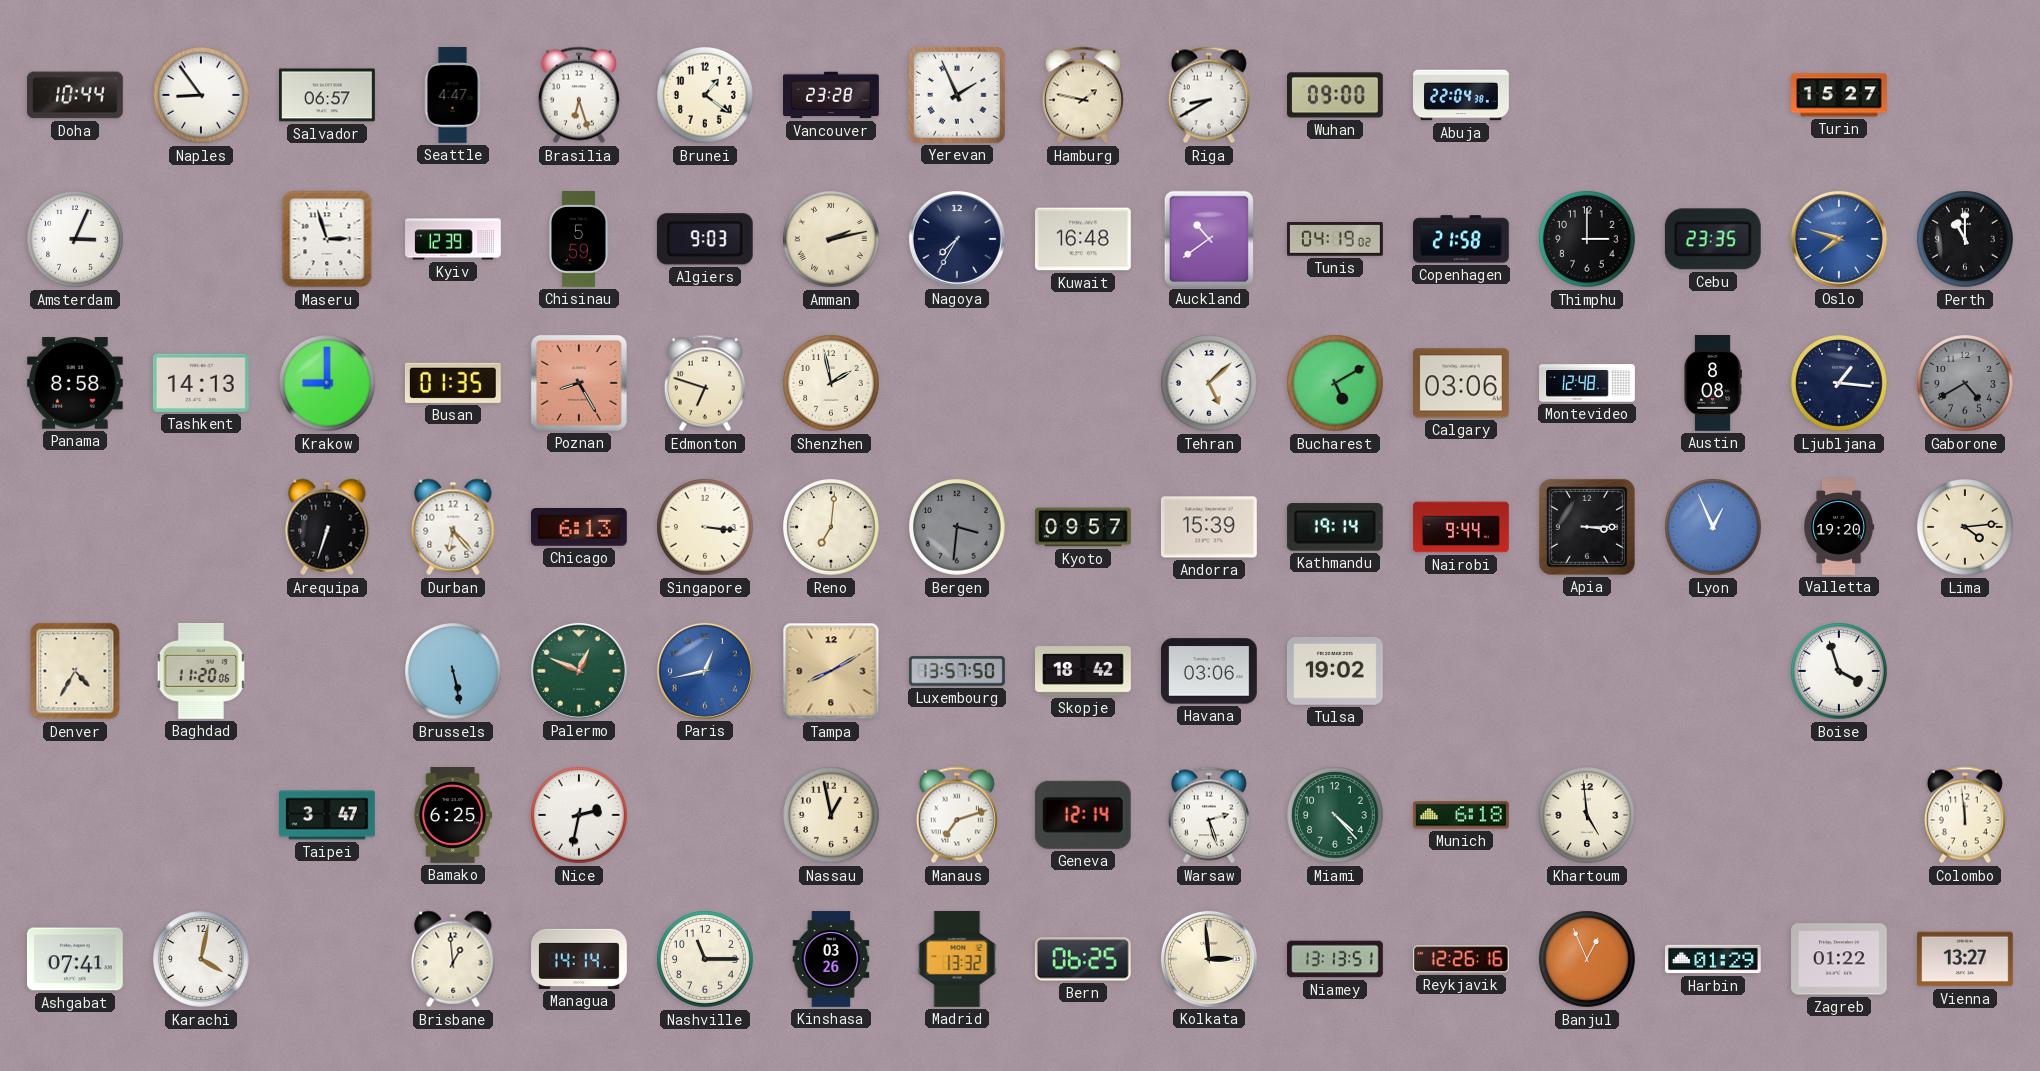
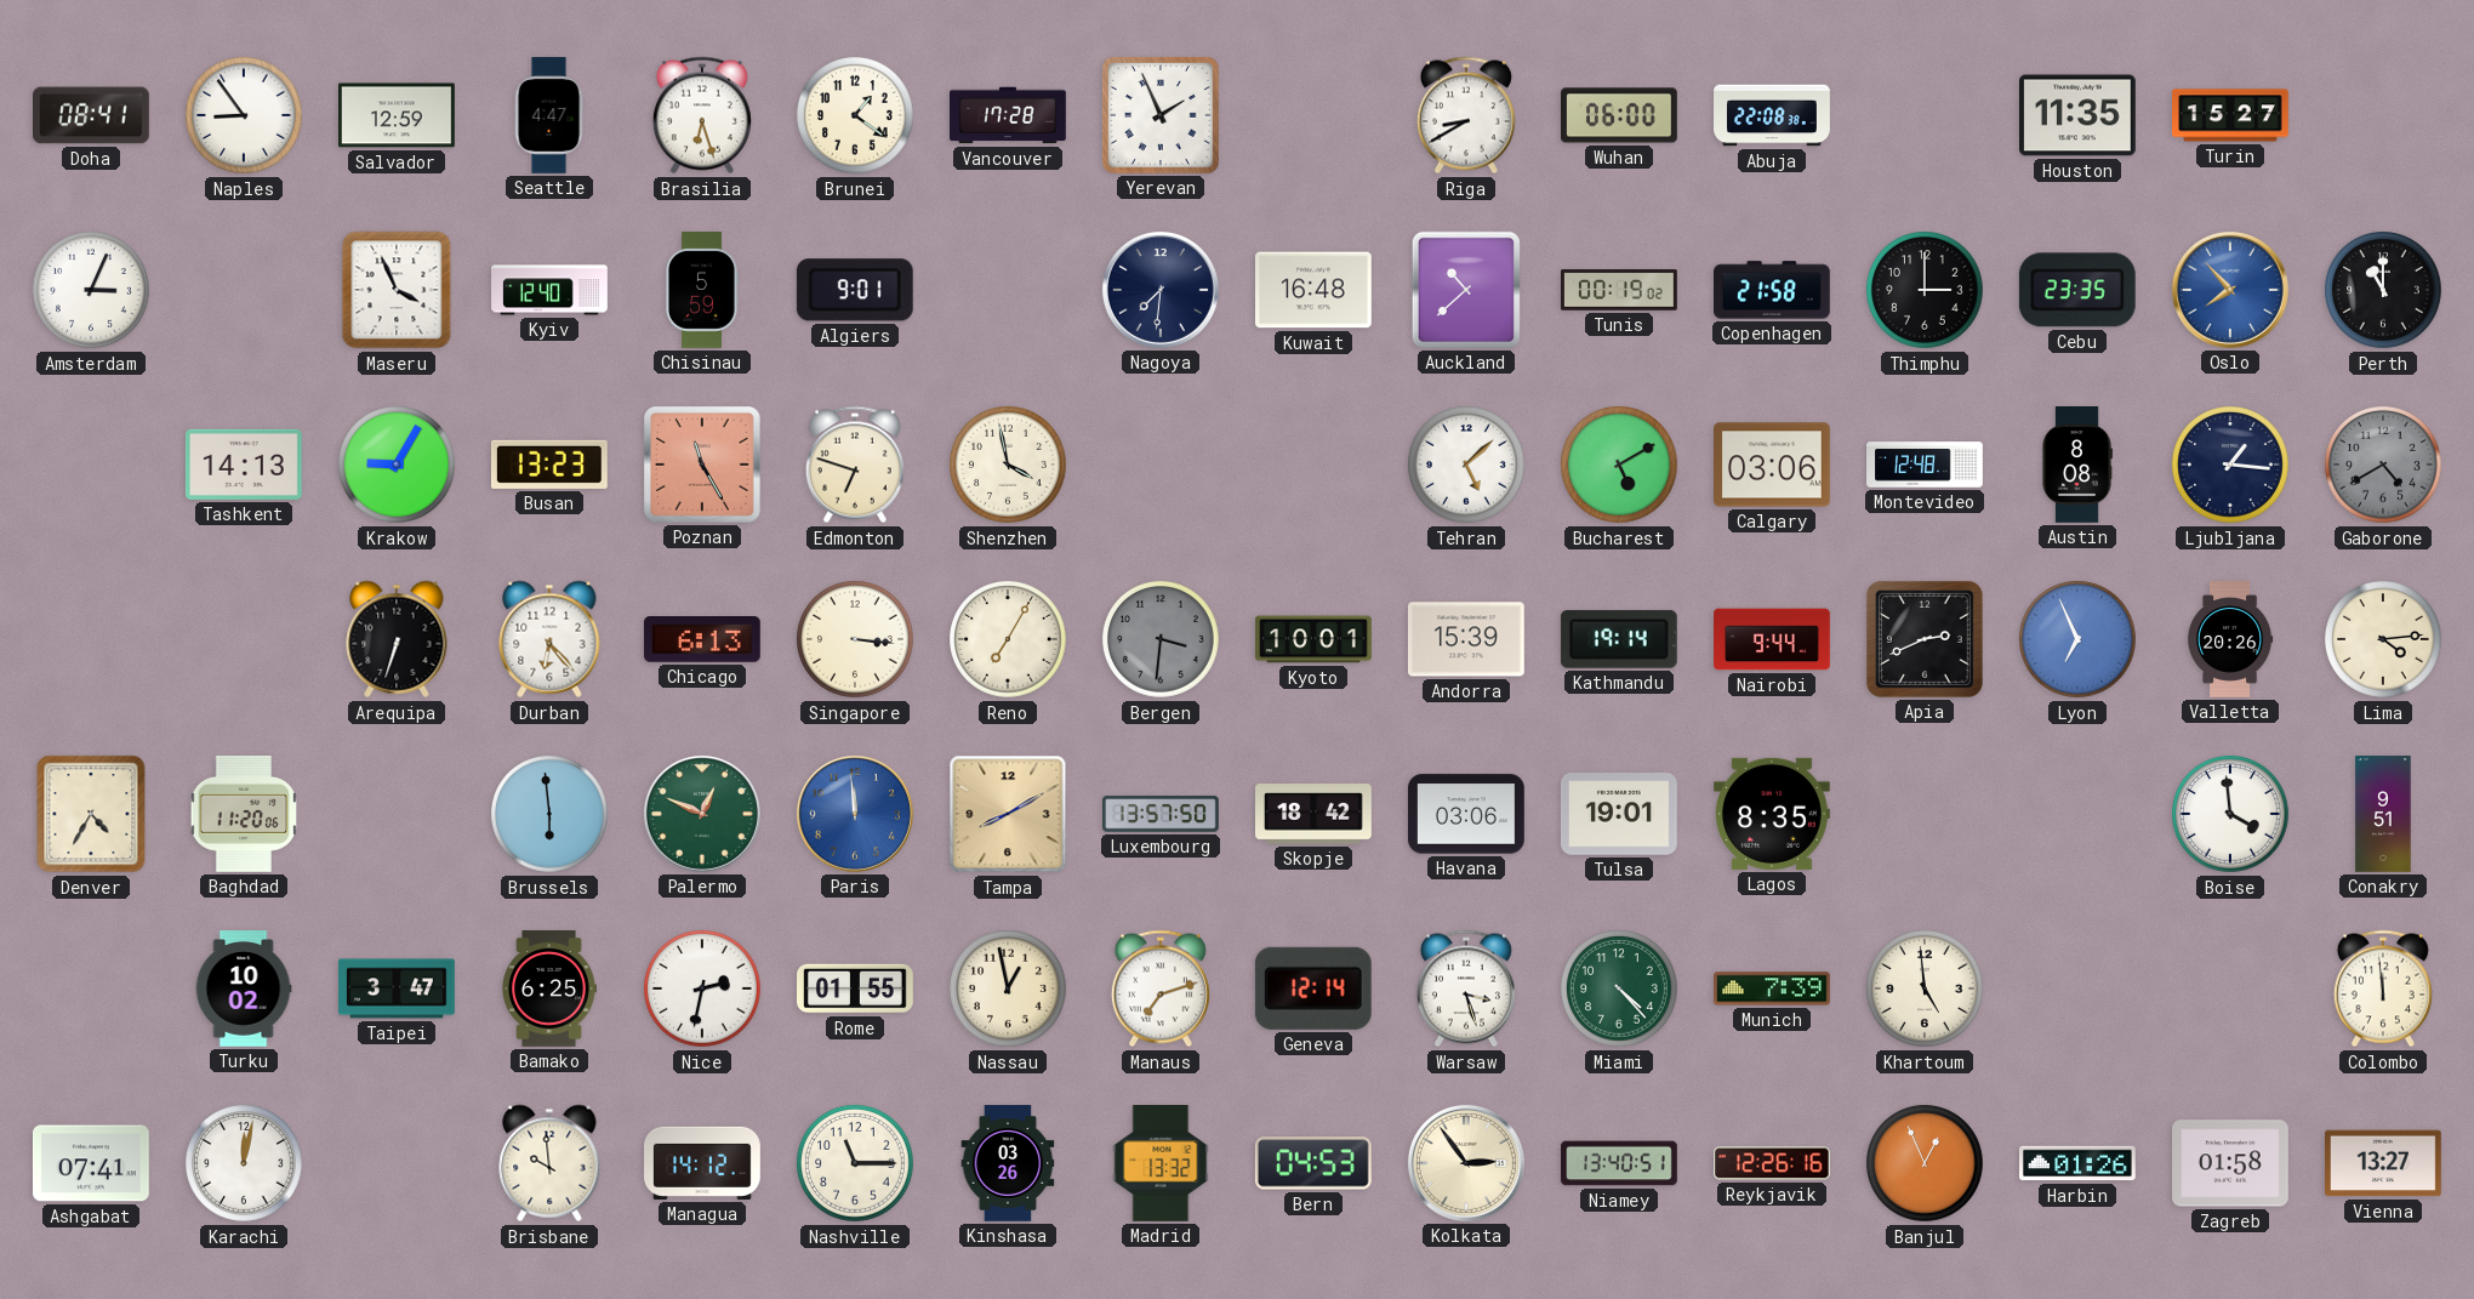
Doha: 10:44 -> 08:41
Salvador: 06:57 -> 12:59
Vancouver: 23:28 -> 17:28
Hamburg: 1:47 -> none
Wuhan: 09:00 -> 06:00
Abuja: 22:04 -> 22:08
Houston: none -> 11:35
Maseru: 2:57 -> 3:56
Kyiv: 12:39 -> 12:40
Algiers: 9:03 -> 9:01
Amman: 2:13 -> none
Nagoya: 7:35 -> 7:31
Auckland: 10:39 -> 10:38
Tunis: 04:19 -> 00:19
Oslo: 7:48 -> 7:53
Panama: 8:58 -> none
Krakow: 9:00 -> 9:05
Busan: 01:35 -> 13:23
Poznan: 8:25 -> 11:25
Shenzhen: 1:58 -> 3:58
Reno: 7:01 -> 7:05
Kyoto: 09:57 -> 10:01
Apia: 3:15 -> 2:41
Lyon: 12:56 -> 6:56
Valletta: 19:20 -> 20:26
Brussels: 5:28 -> 5:59
Paris: 12:43 -> 11:59
Tulsa: 19:02 -> 19:01
Lagos: none -> 8:35
Boise: 3:57 -> 3:59
Conakry: none -> 9:51
Turku: none -> 10:02
Rome: none -> 01:55
Warsaw: 2:27 -> 3:27
Munich: 6:18 -> 7:39
Karachi: 4:02 -> 12:02
Brisbane: 12:59 -> 9:59
Managua: 14:14 -> 14:12
Bern: 06:25 -> 04:53
Kolkata: 2:59 -> 2:54
Niamey: 13:13 -> 13:40
Harbin: 01:29 -> 01:26
Zagreb: 01:22 -> 01:58
